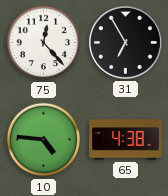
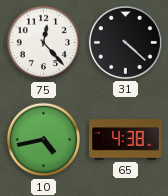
31: 6:55 -> 4:22
10: 4:46 -> 4:43
